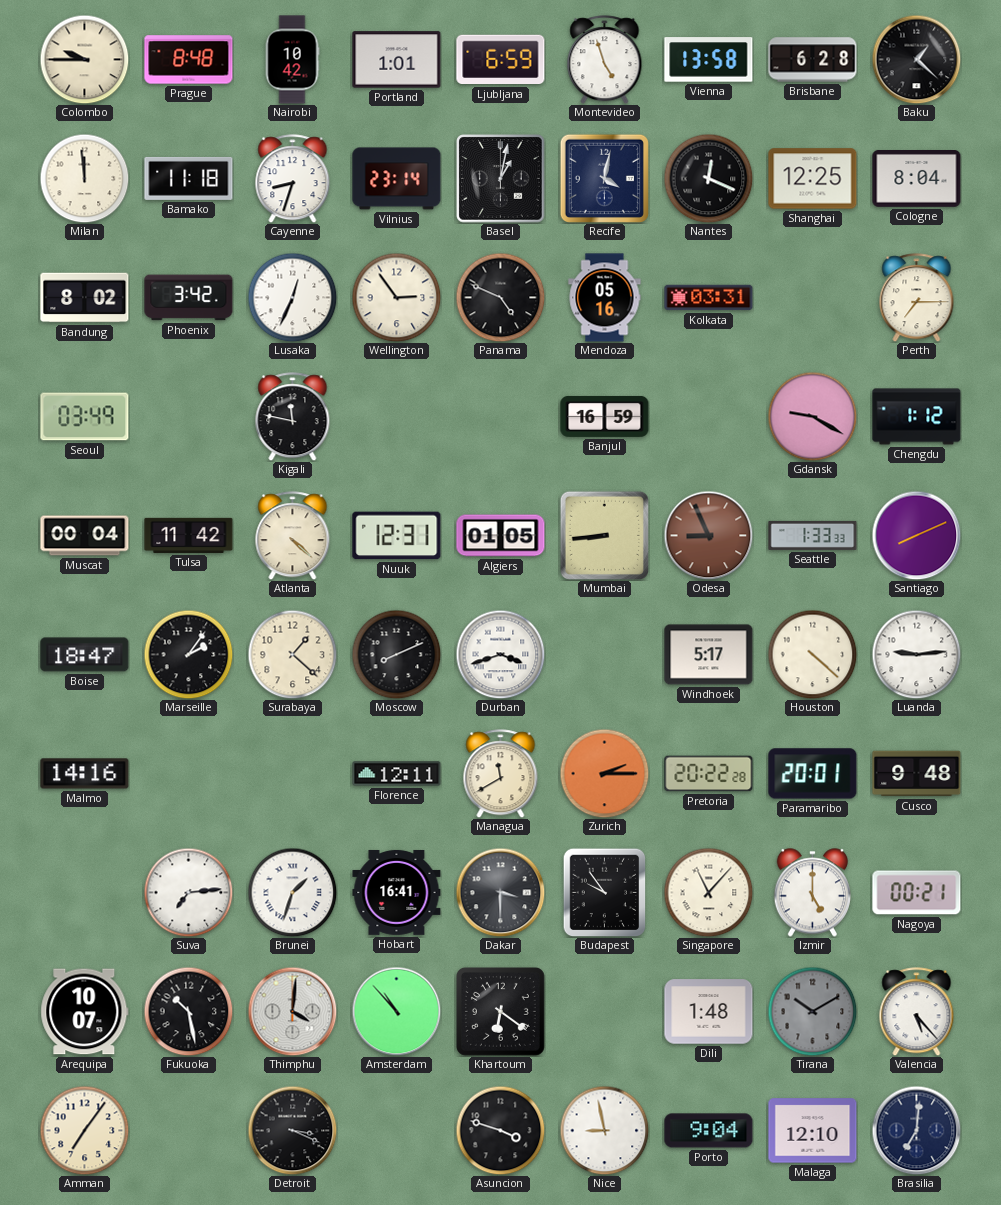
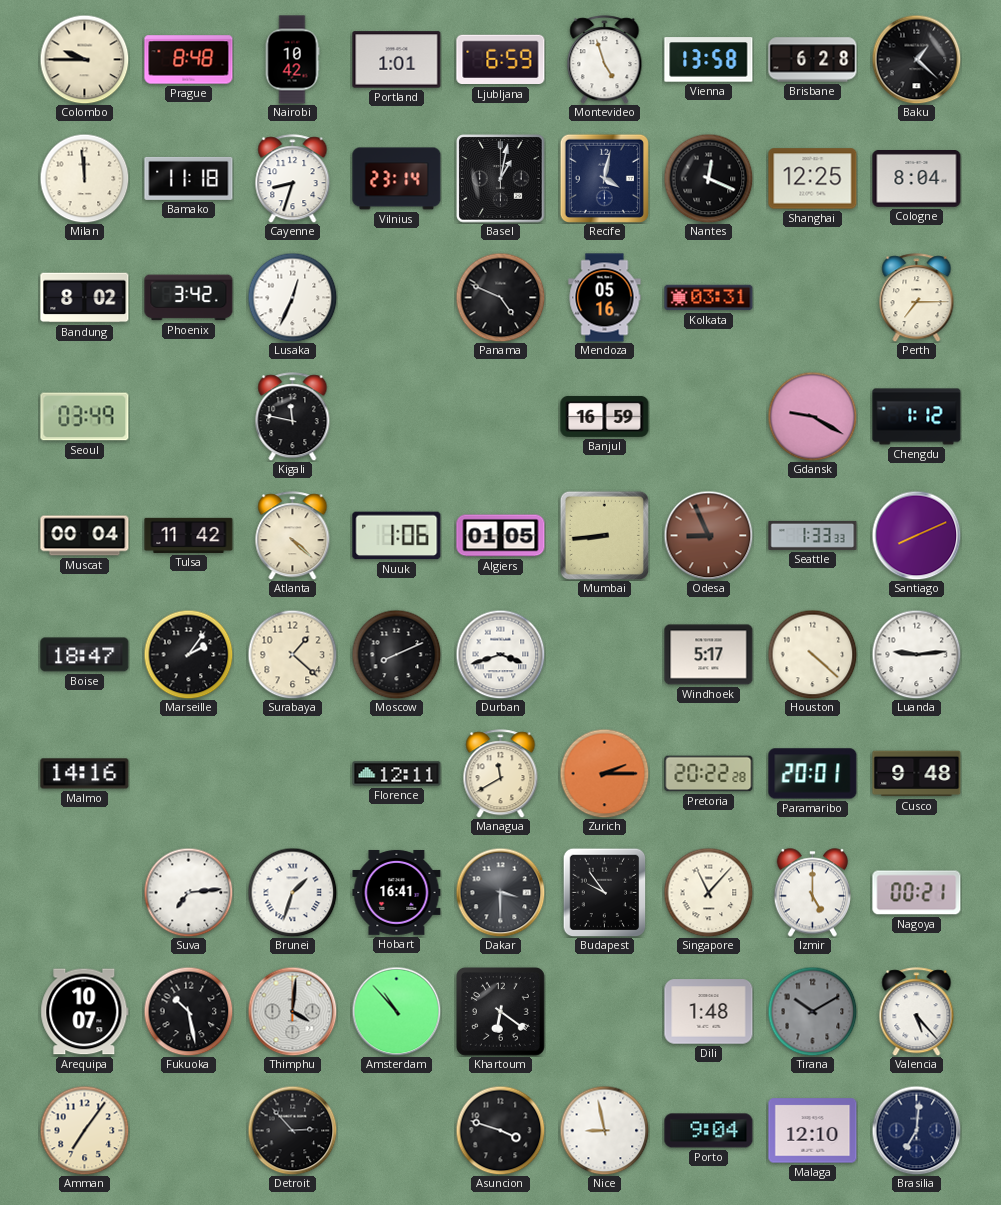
Wellington: 2:54 -> none
Nuuk: 12:31 -> 1:06
Detroit: 3:19 -> 2:53
